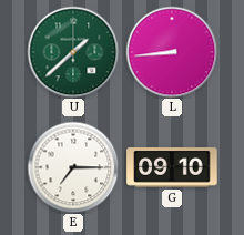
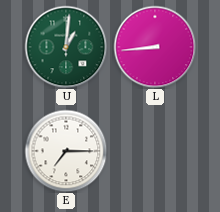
U: 1:38 -> 1:01
G: 09:10 -> none
